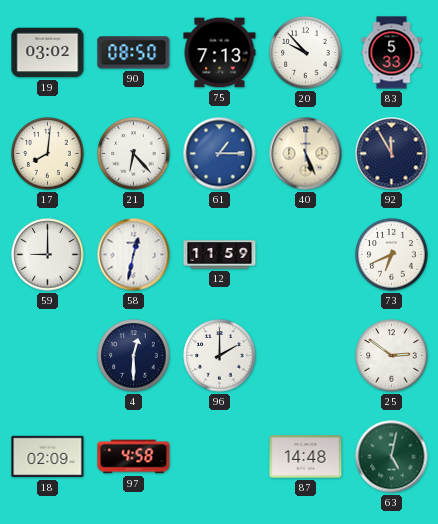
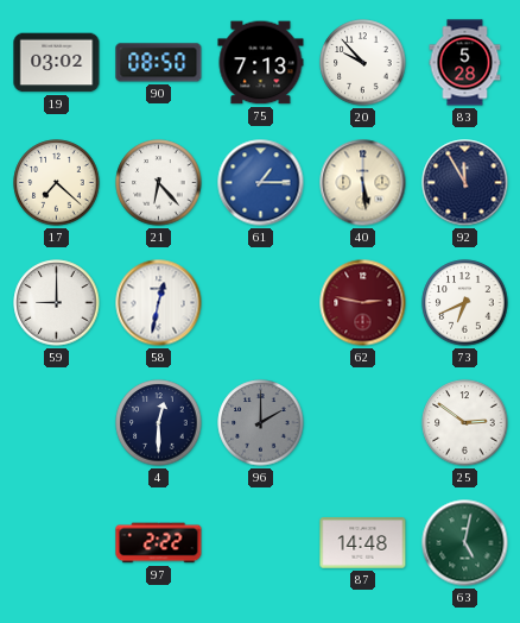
83: 5:33 -> 5:28
17: 8:01 -> 7:22
40: 5:26 -> 5:29
12: 11:59 -> none
62: none -> 2:47
96 dial: white -> grey
18: 02:09 -> none
97: 4:58 -> 2:22
